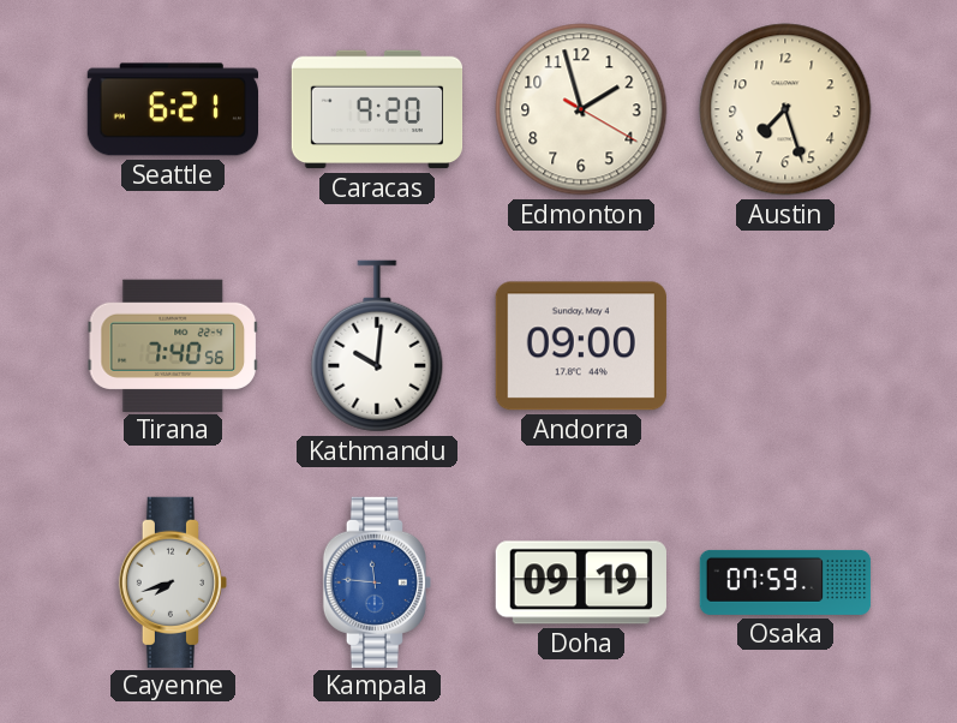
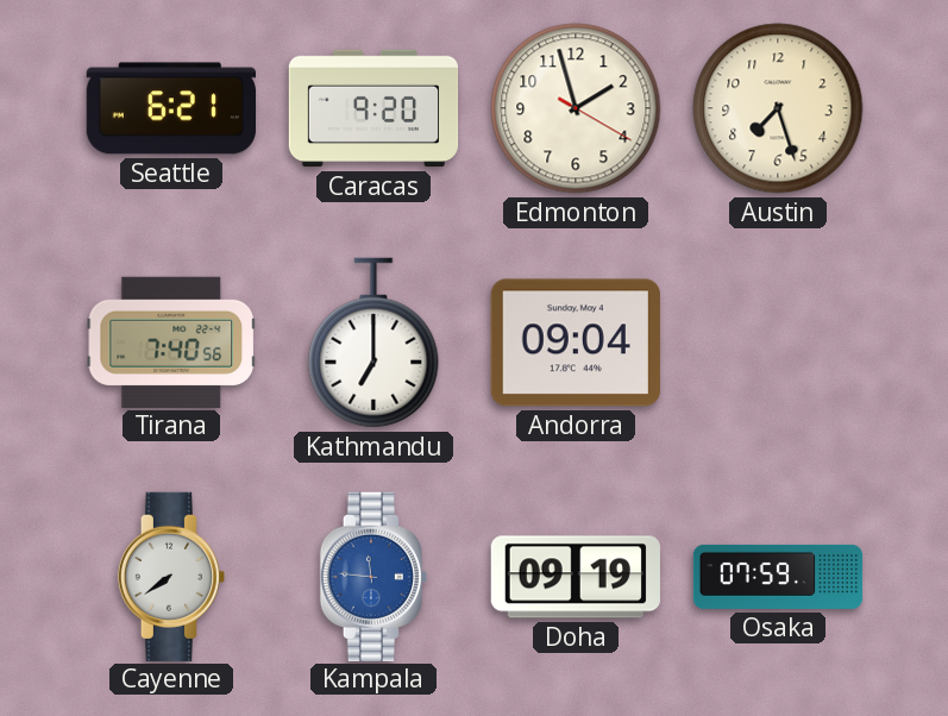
Kathmandu: 10:01 -> 7:00
Andorra: 09:00 -> 09:04
Cayenne: 7:42 -> 7:39
